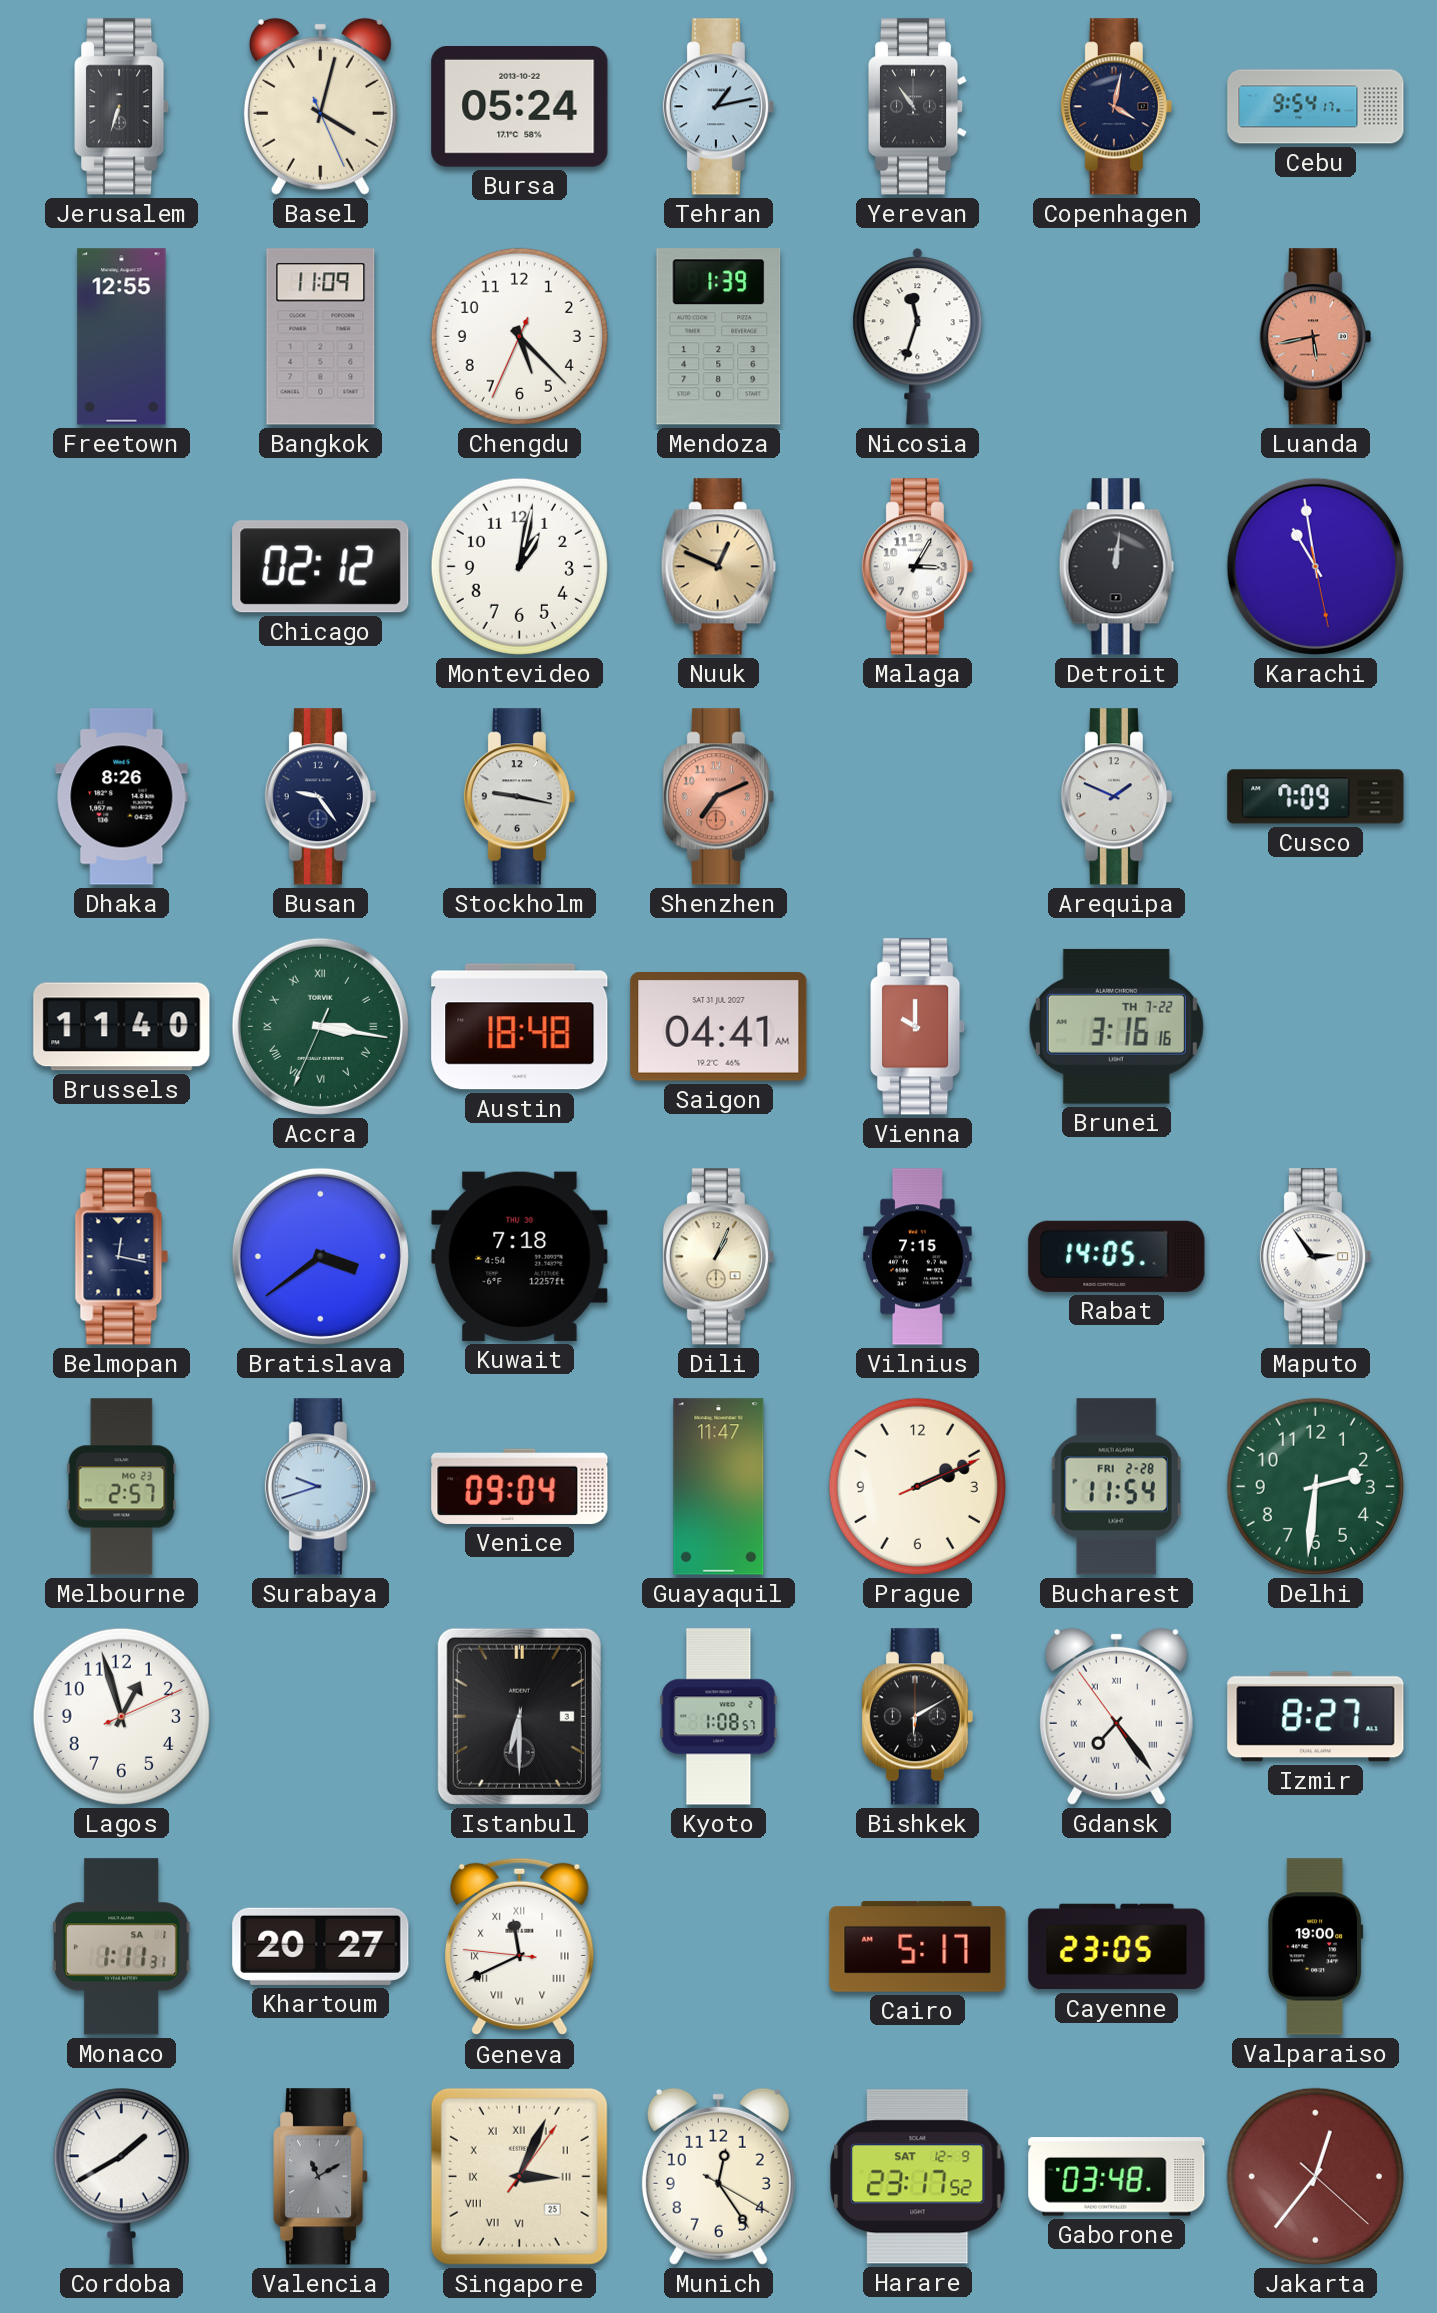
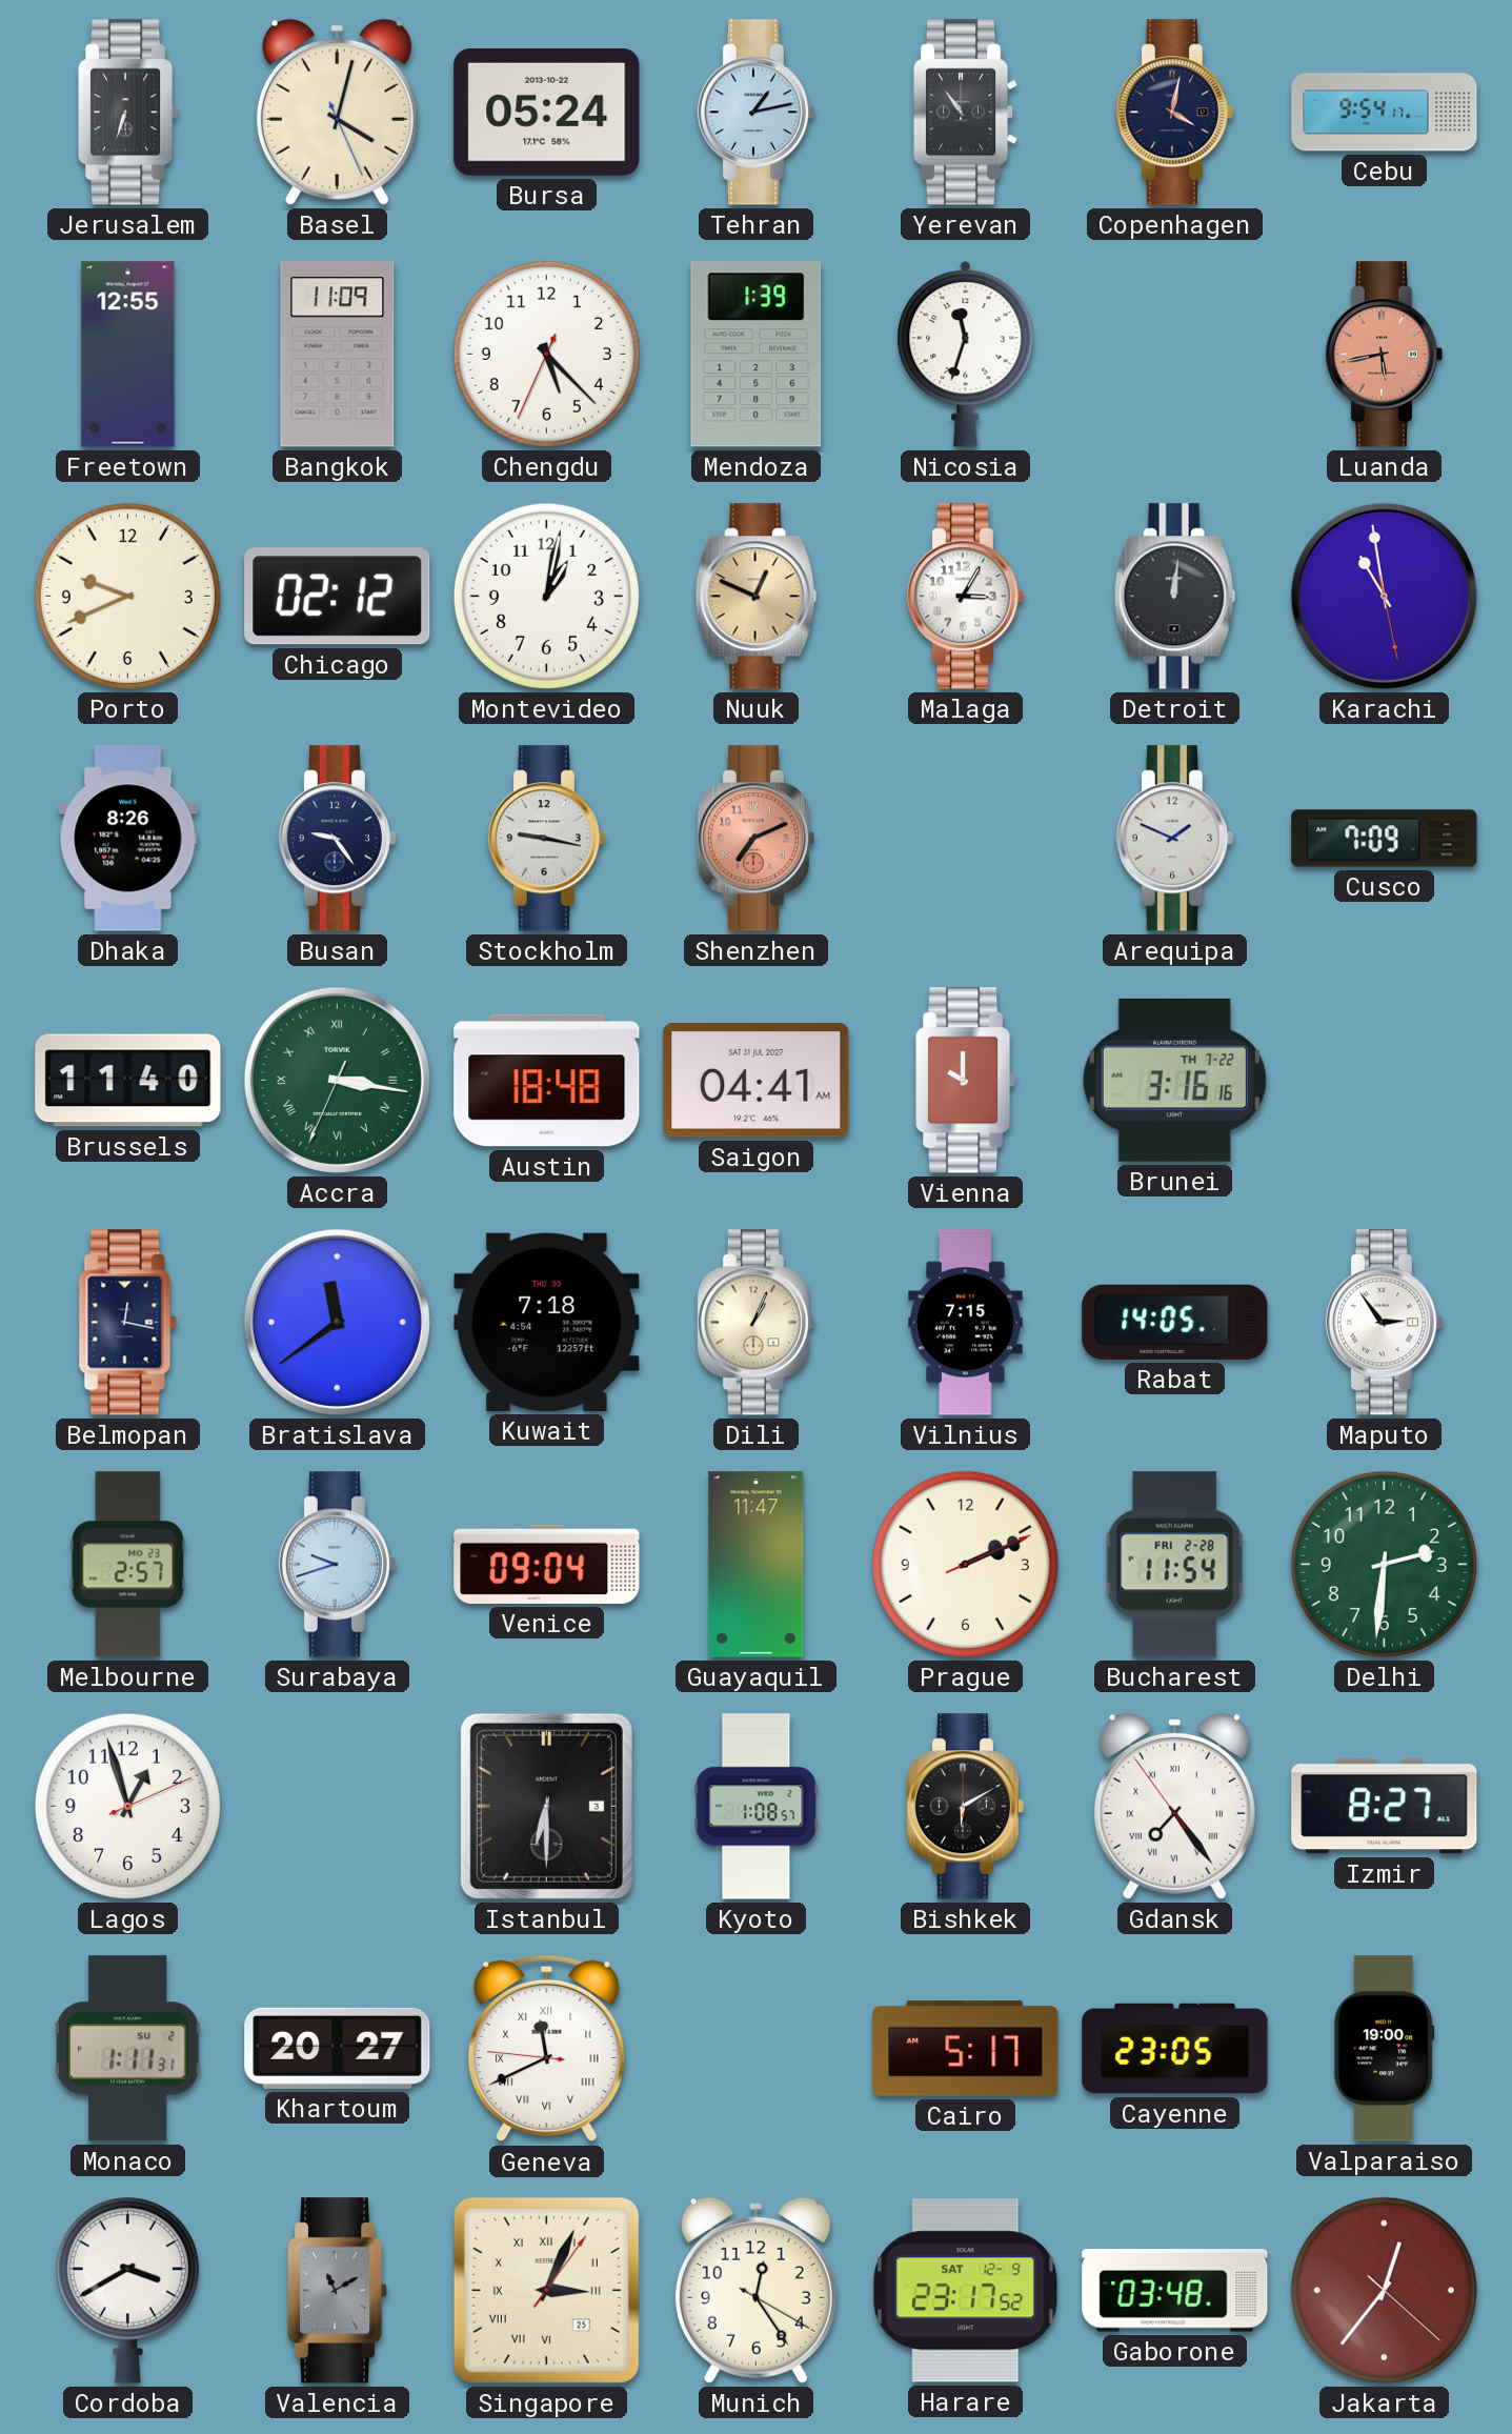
Porto: none -> 9:41
Bratislava: 3:39 -> 11:39
Monaco date: SA 1 -> SU 2
Cordoba: 1:40 -> 3:40
